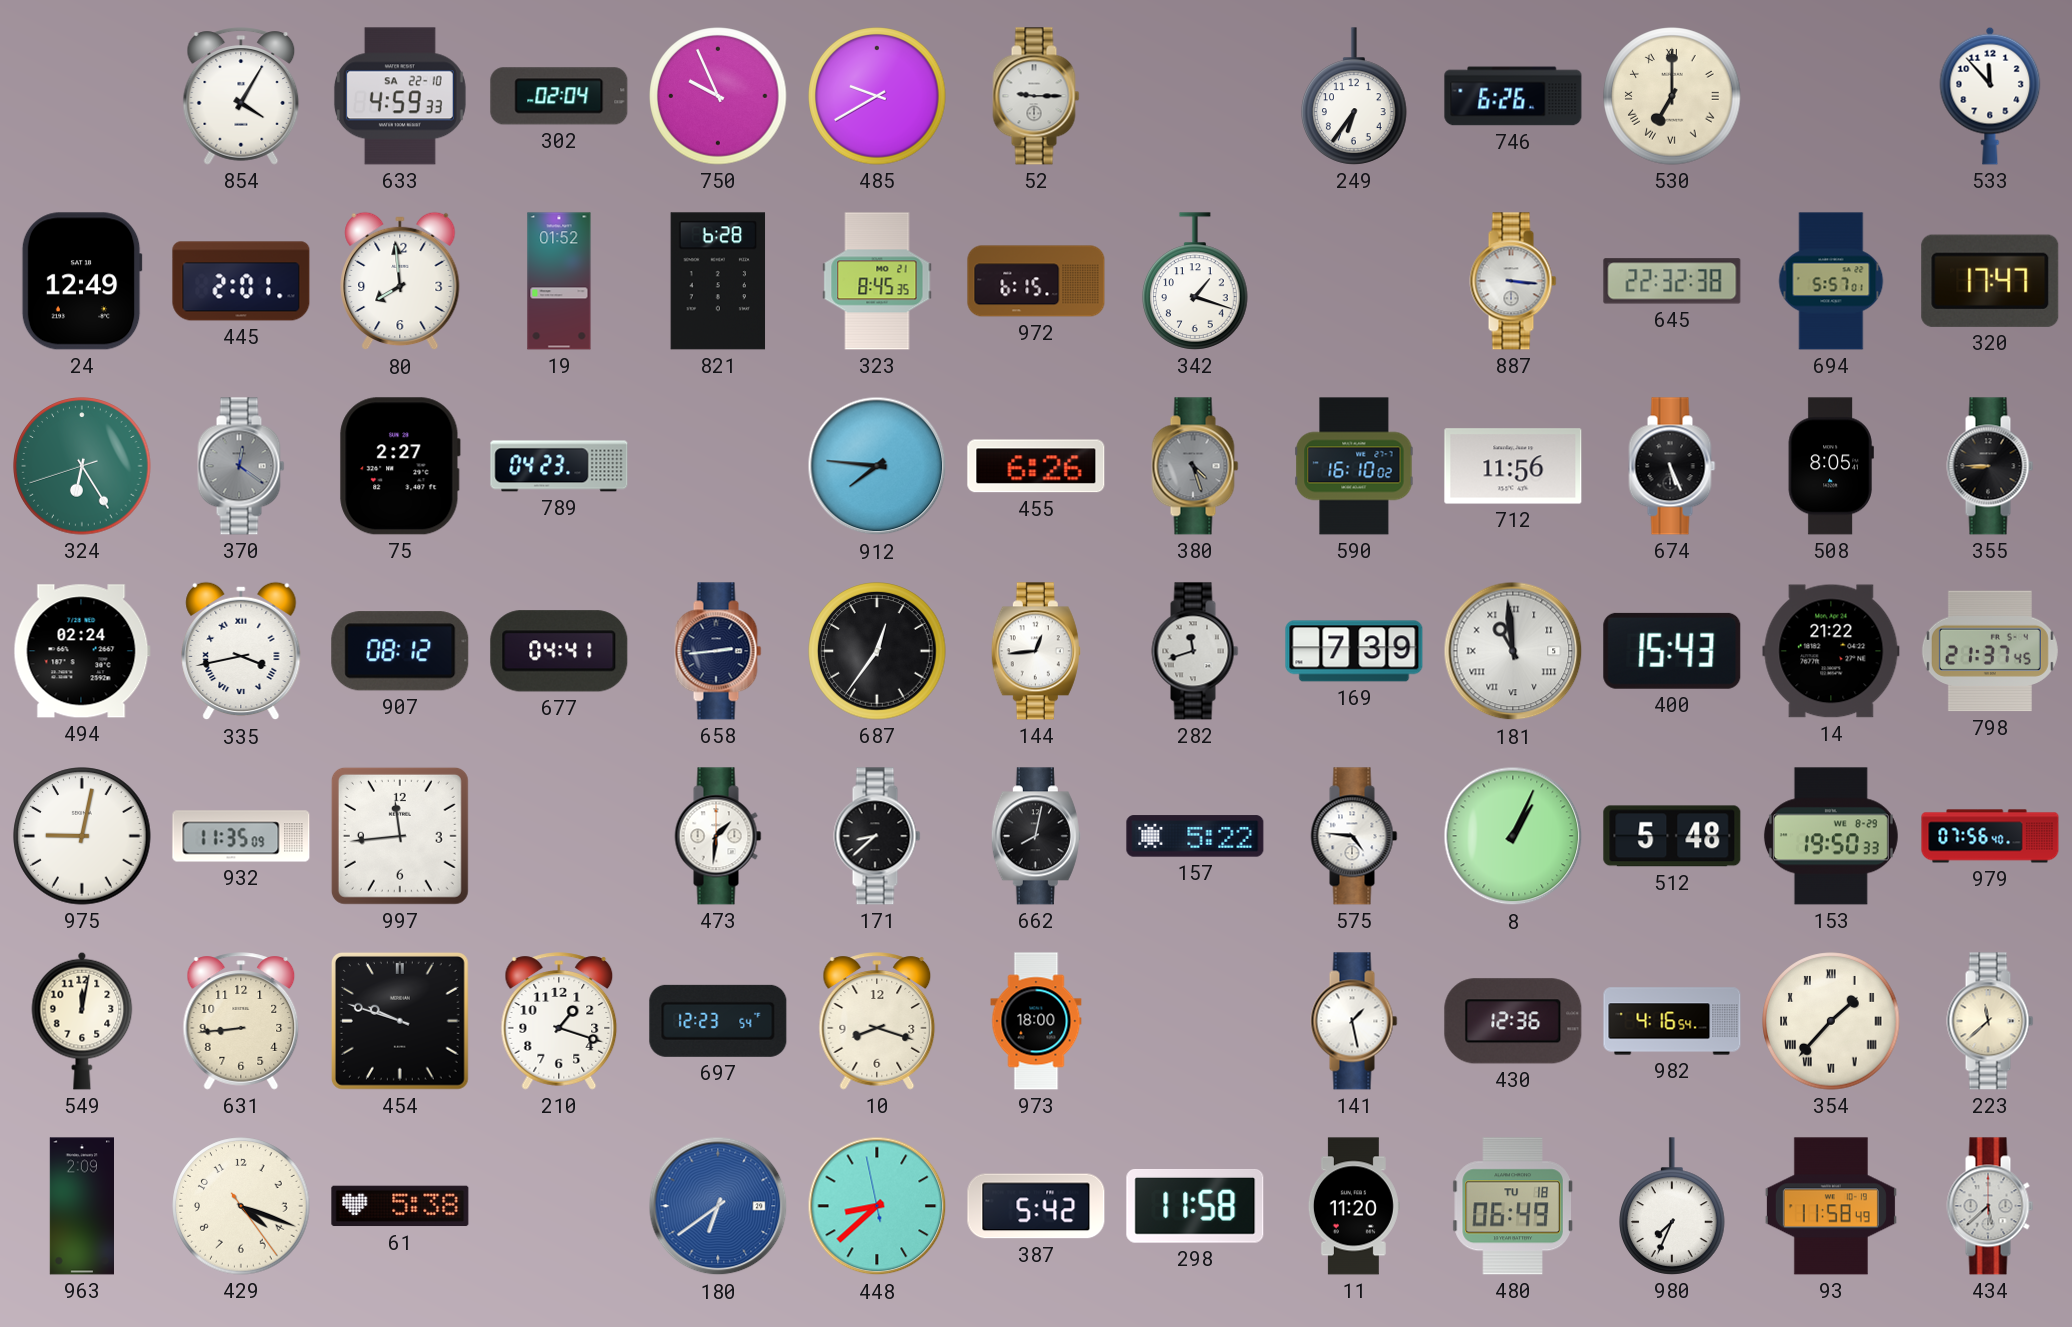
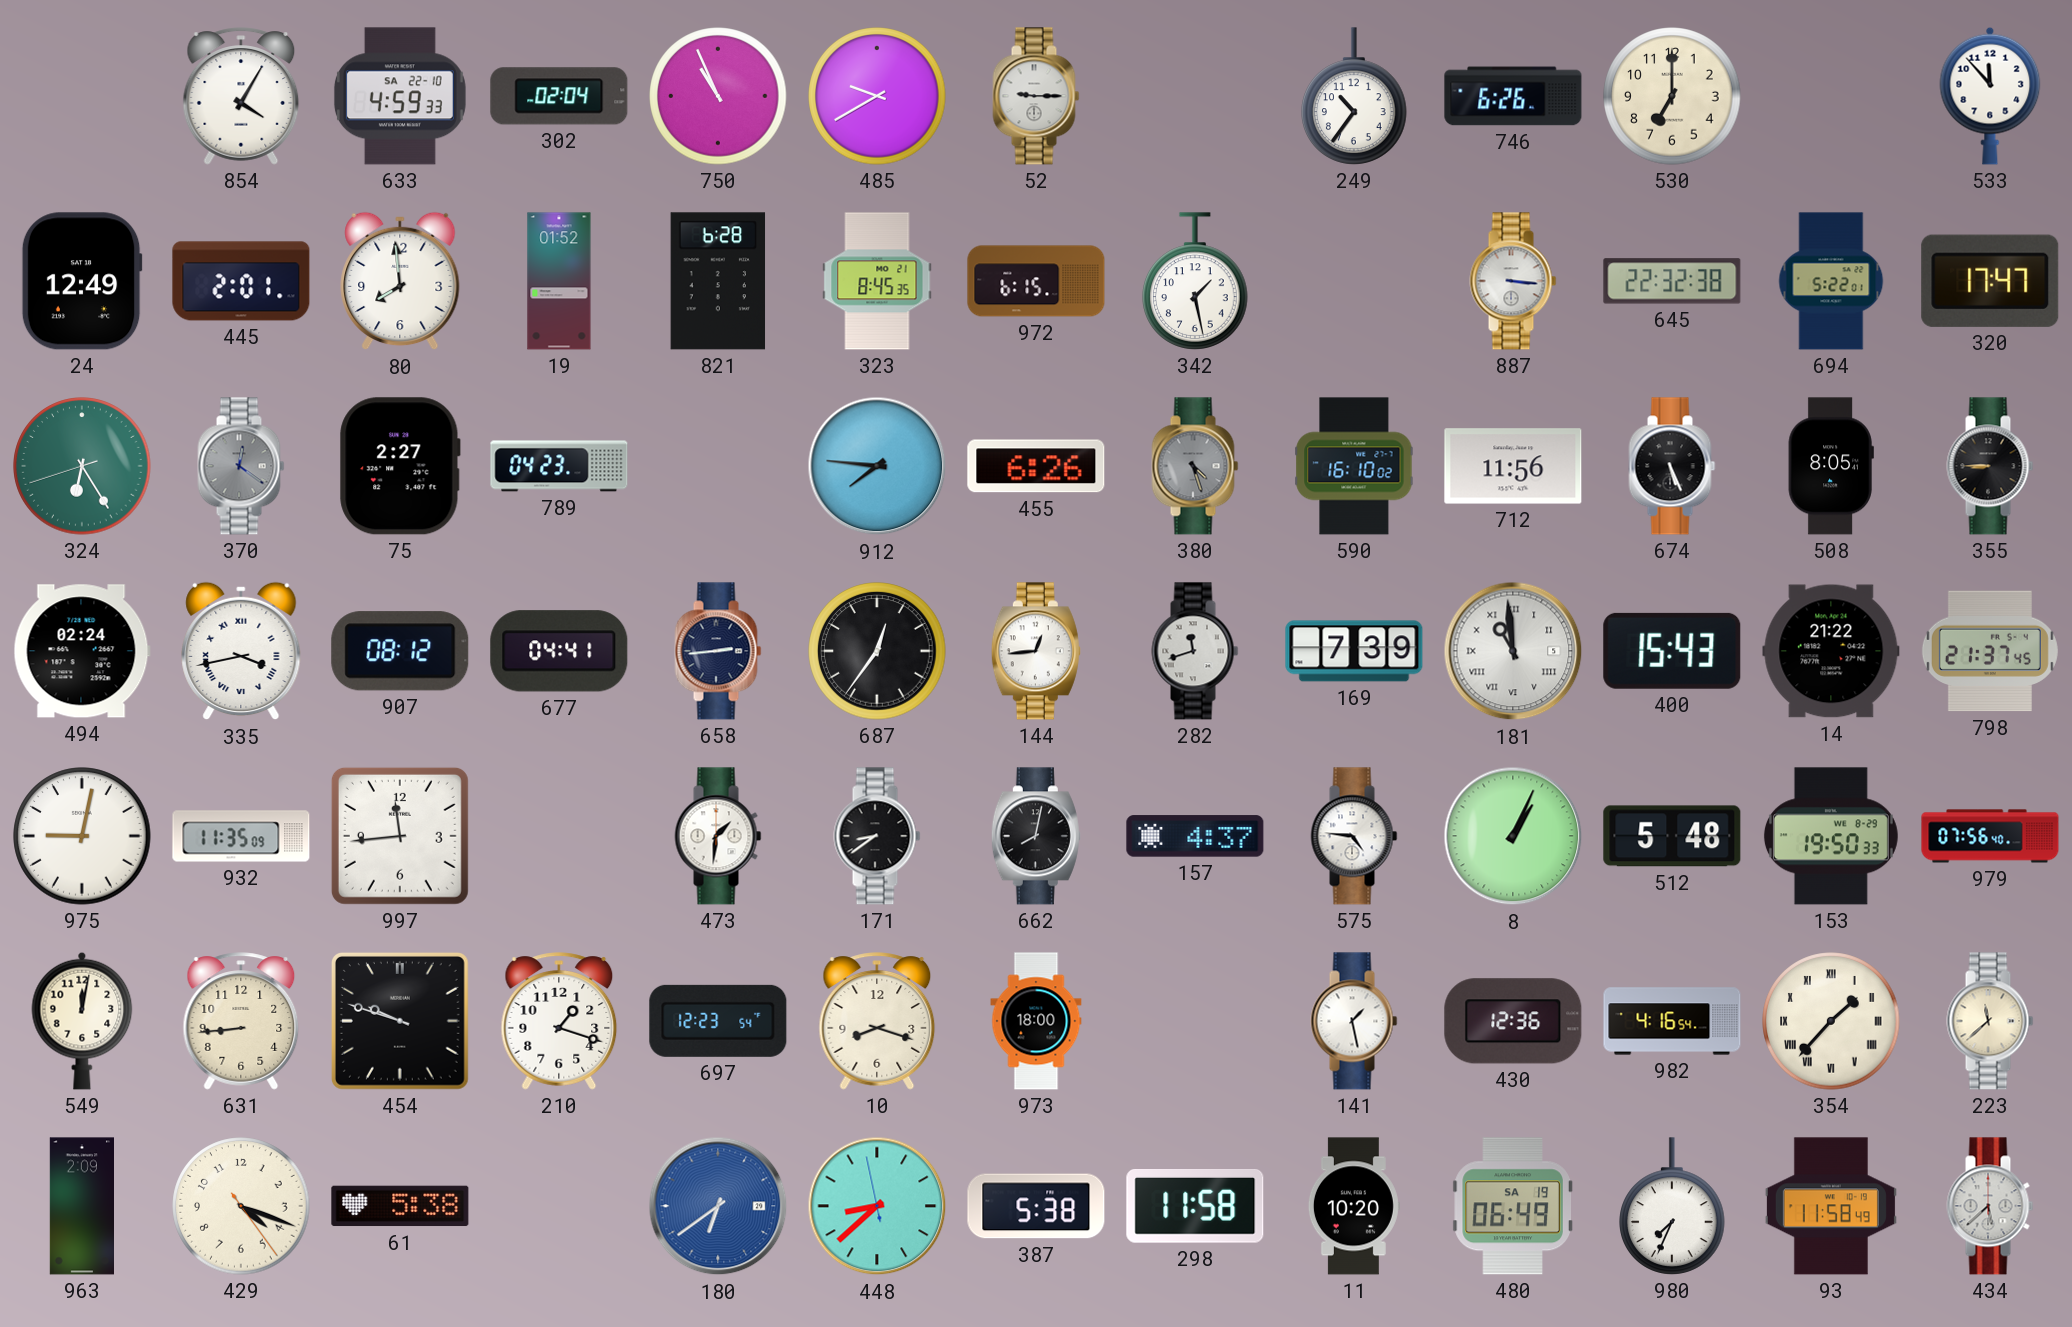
750: 9:56 -> 10:56
249: 6:36 -> 10:36
530 numerals: Roman -> Arabic
342: 1:18 -> 1:28
694: 5:57 -> 5:22
171: 8:38 -> 8:39
157: 5:22 -> 4:37
387: 5:42 -> 5:38
11: 11:20 -> 10:20
480 date: TU 18 -> SA 19
